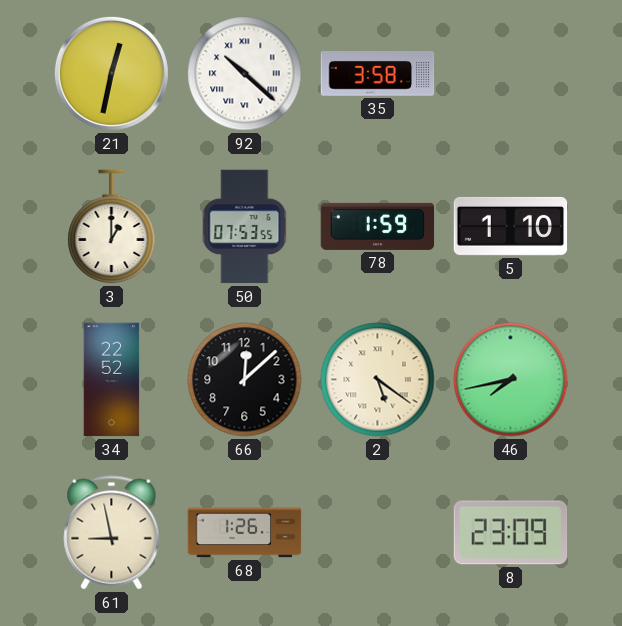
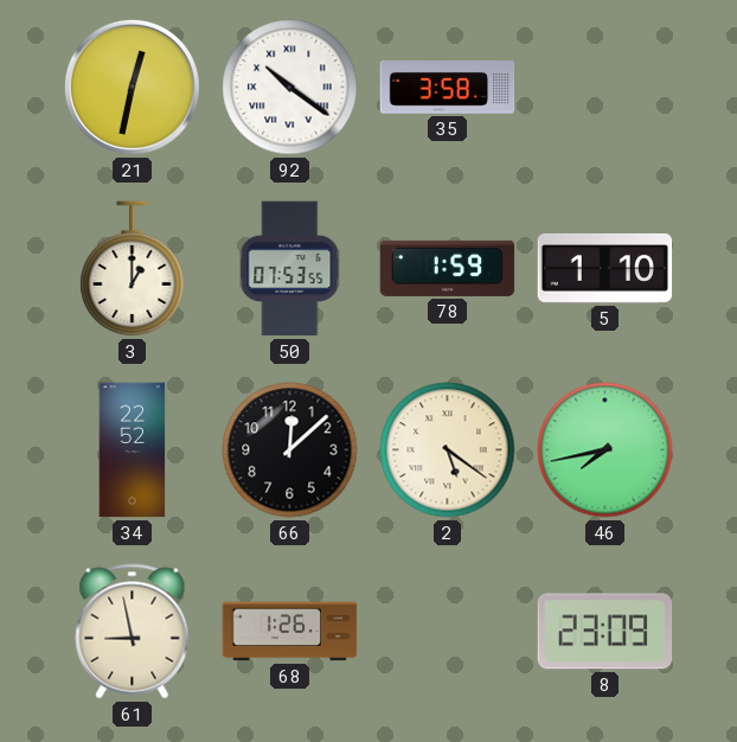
92: 10:22 -> 10:21
